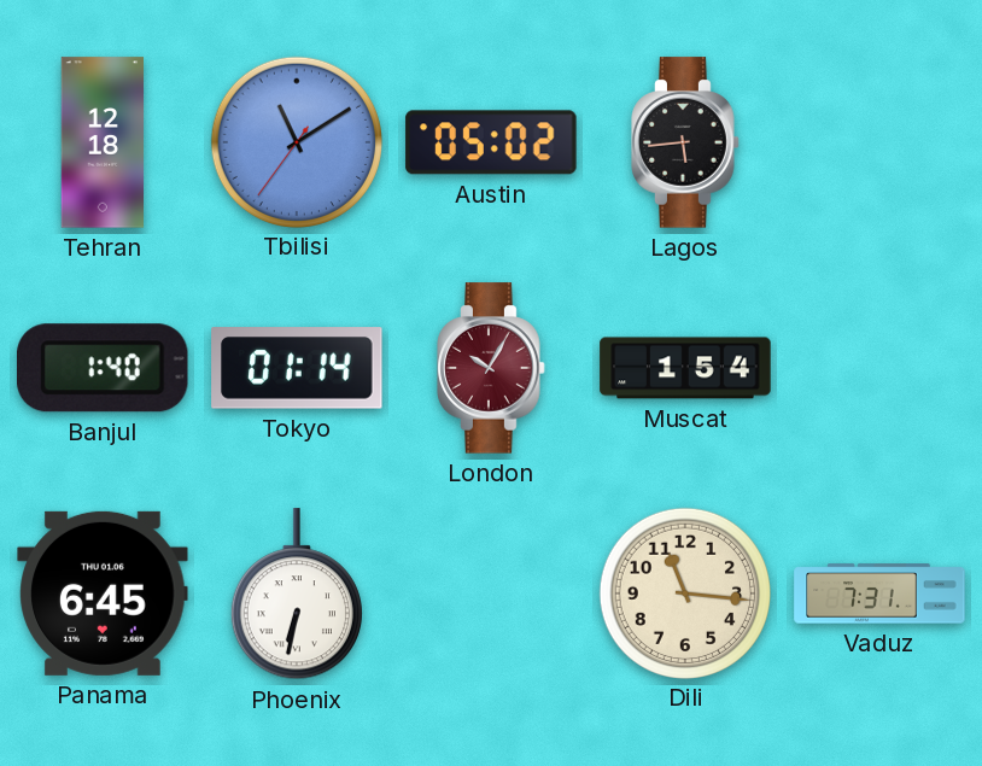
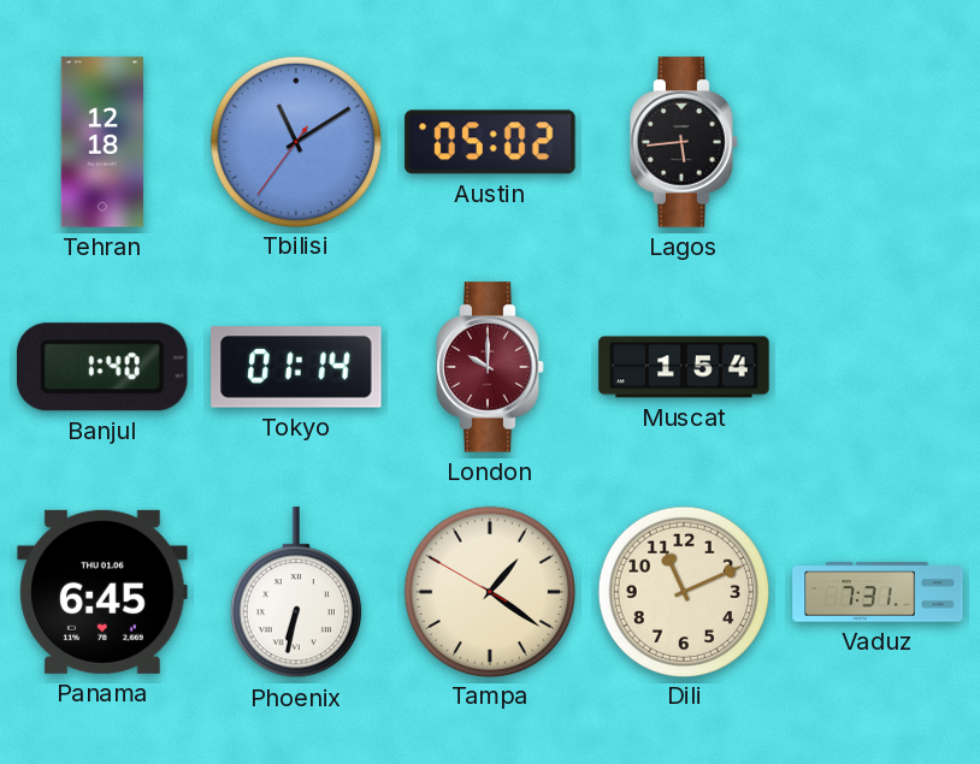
London: 10:05 -> 10:00
Tampa: none -> 1:20
Dili: 11:16 -> 11:11
